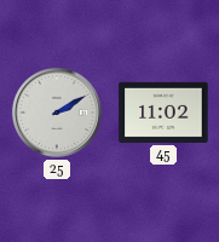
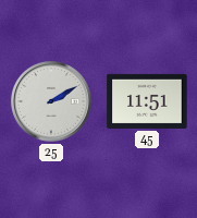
45: 11:02 -> 11:51
